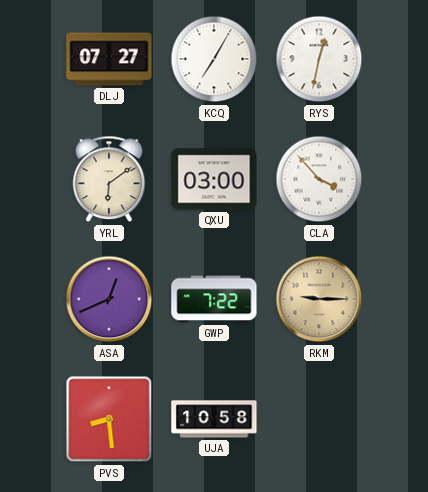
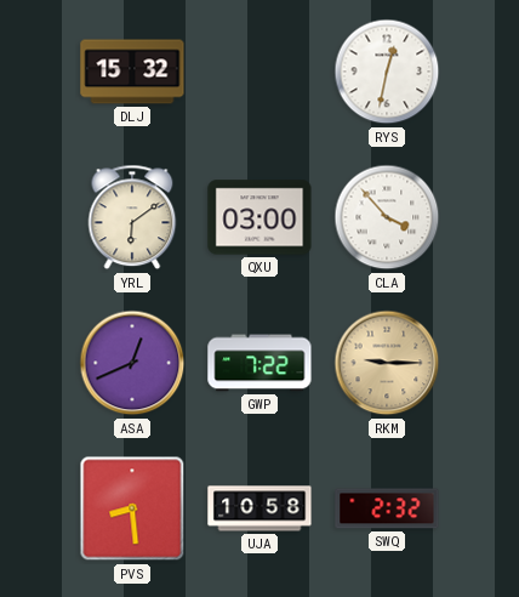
DLJ: 07:27 -> 15:32
KCQ: 7:05 -> none
SWQ: none -> 2:32
